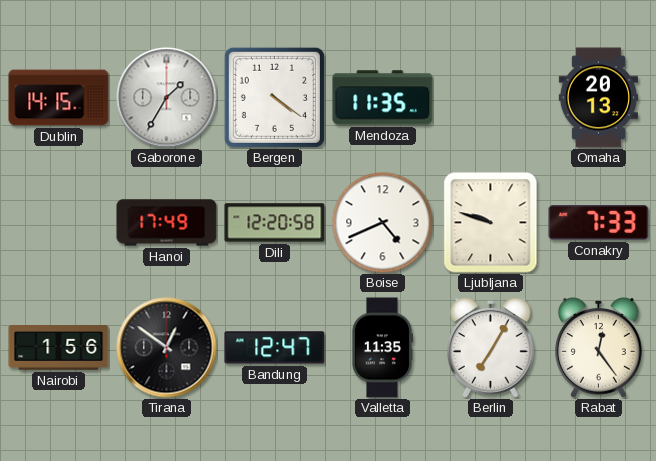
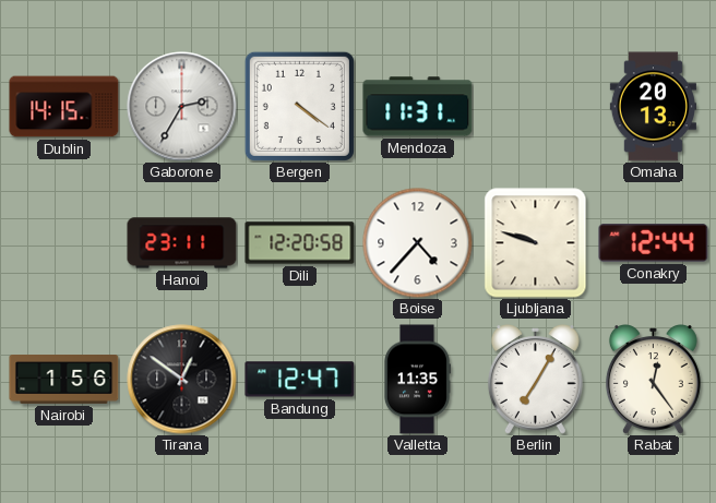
Gaborone: 1:35 -> 2:35
Mendoza: 11:35 -> 11:31
Hanoi: 17:49 -> 23:11
Boise: 4:41 -> 4:37
Conakry: 7:33 -> 12:44
